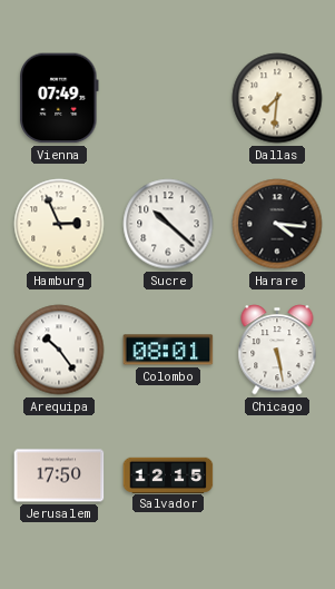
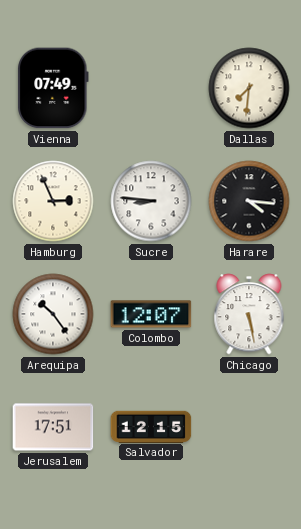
Sucre: 10:22 -> 8:46
Colombo: 08:01 -> 12:07
Jerusalem: 17:50 -> 17:51
